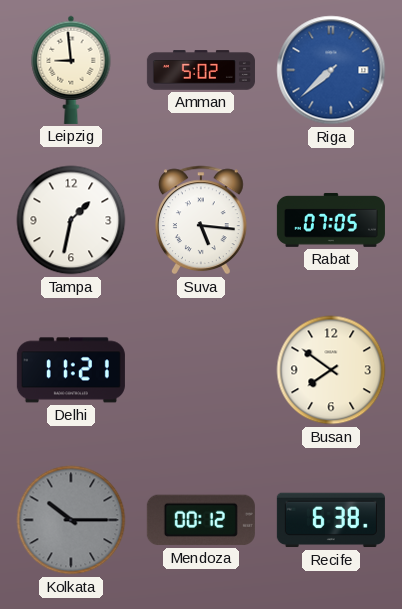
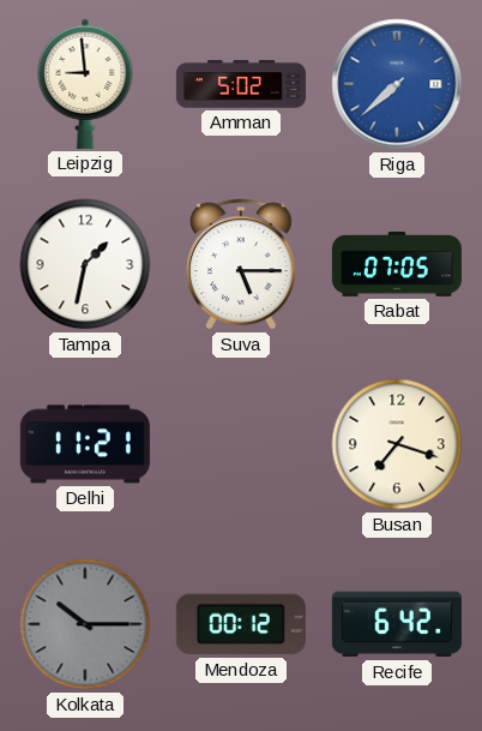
Suva: 5:16 -> 5:15
Busan: 7:51 -> 7:18
Recife: 6:38 -> 6:42
